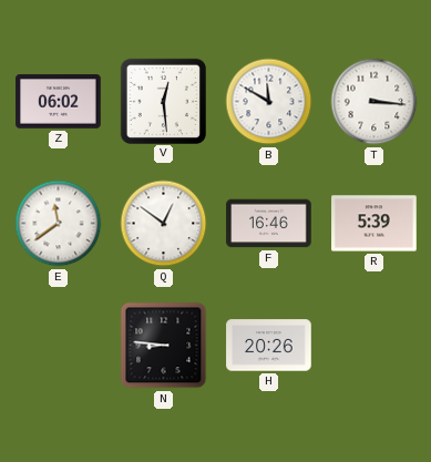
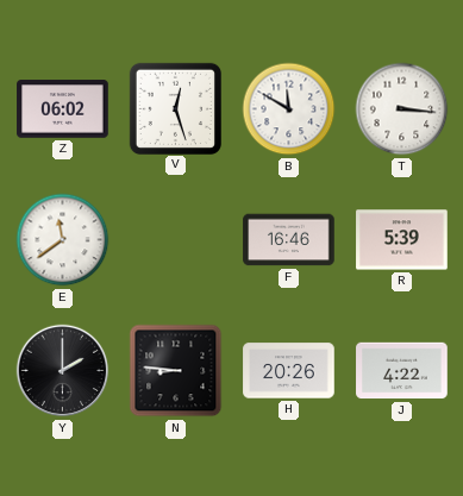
V: 12:29 -> 12:27
Q: 12:51 -> none
Y: none -> 2:00
J: none -> 4:22
